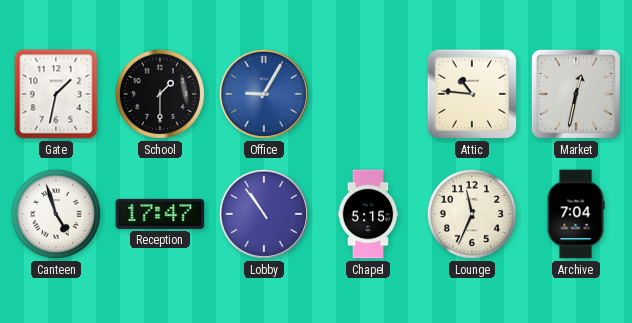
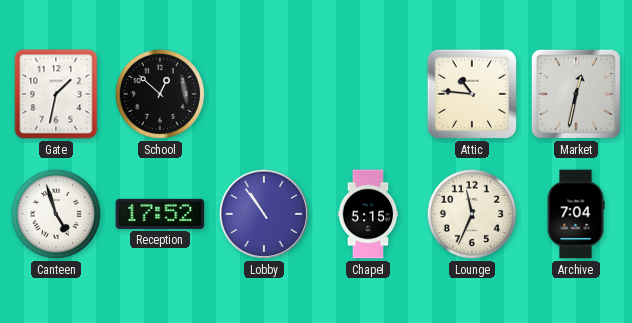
School: 1:30 -> 12:52
Office: 9:05 -> none
Reception: 17:47 -> 17:52
